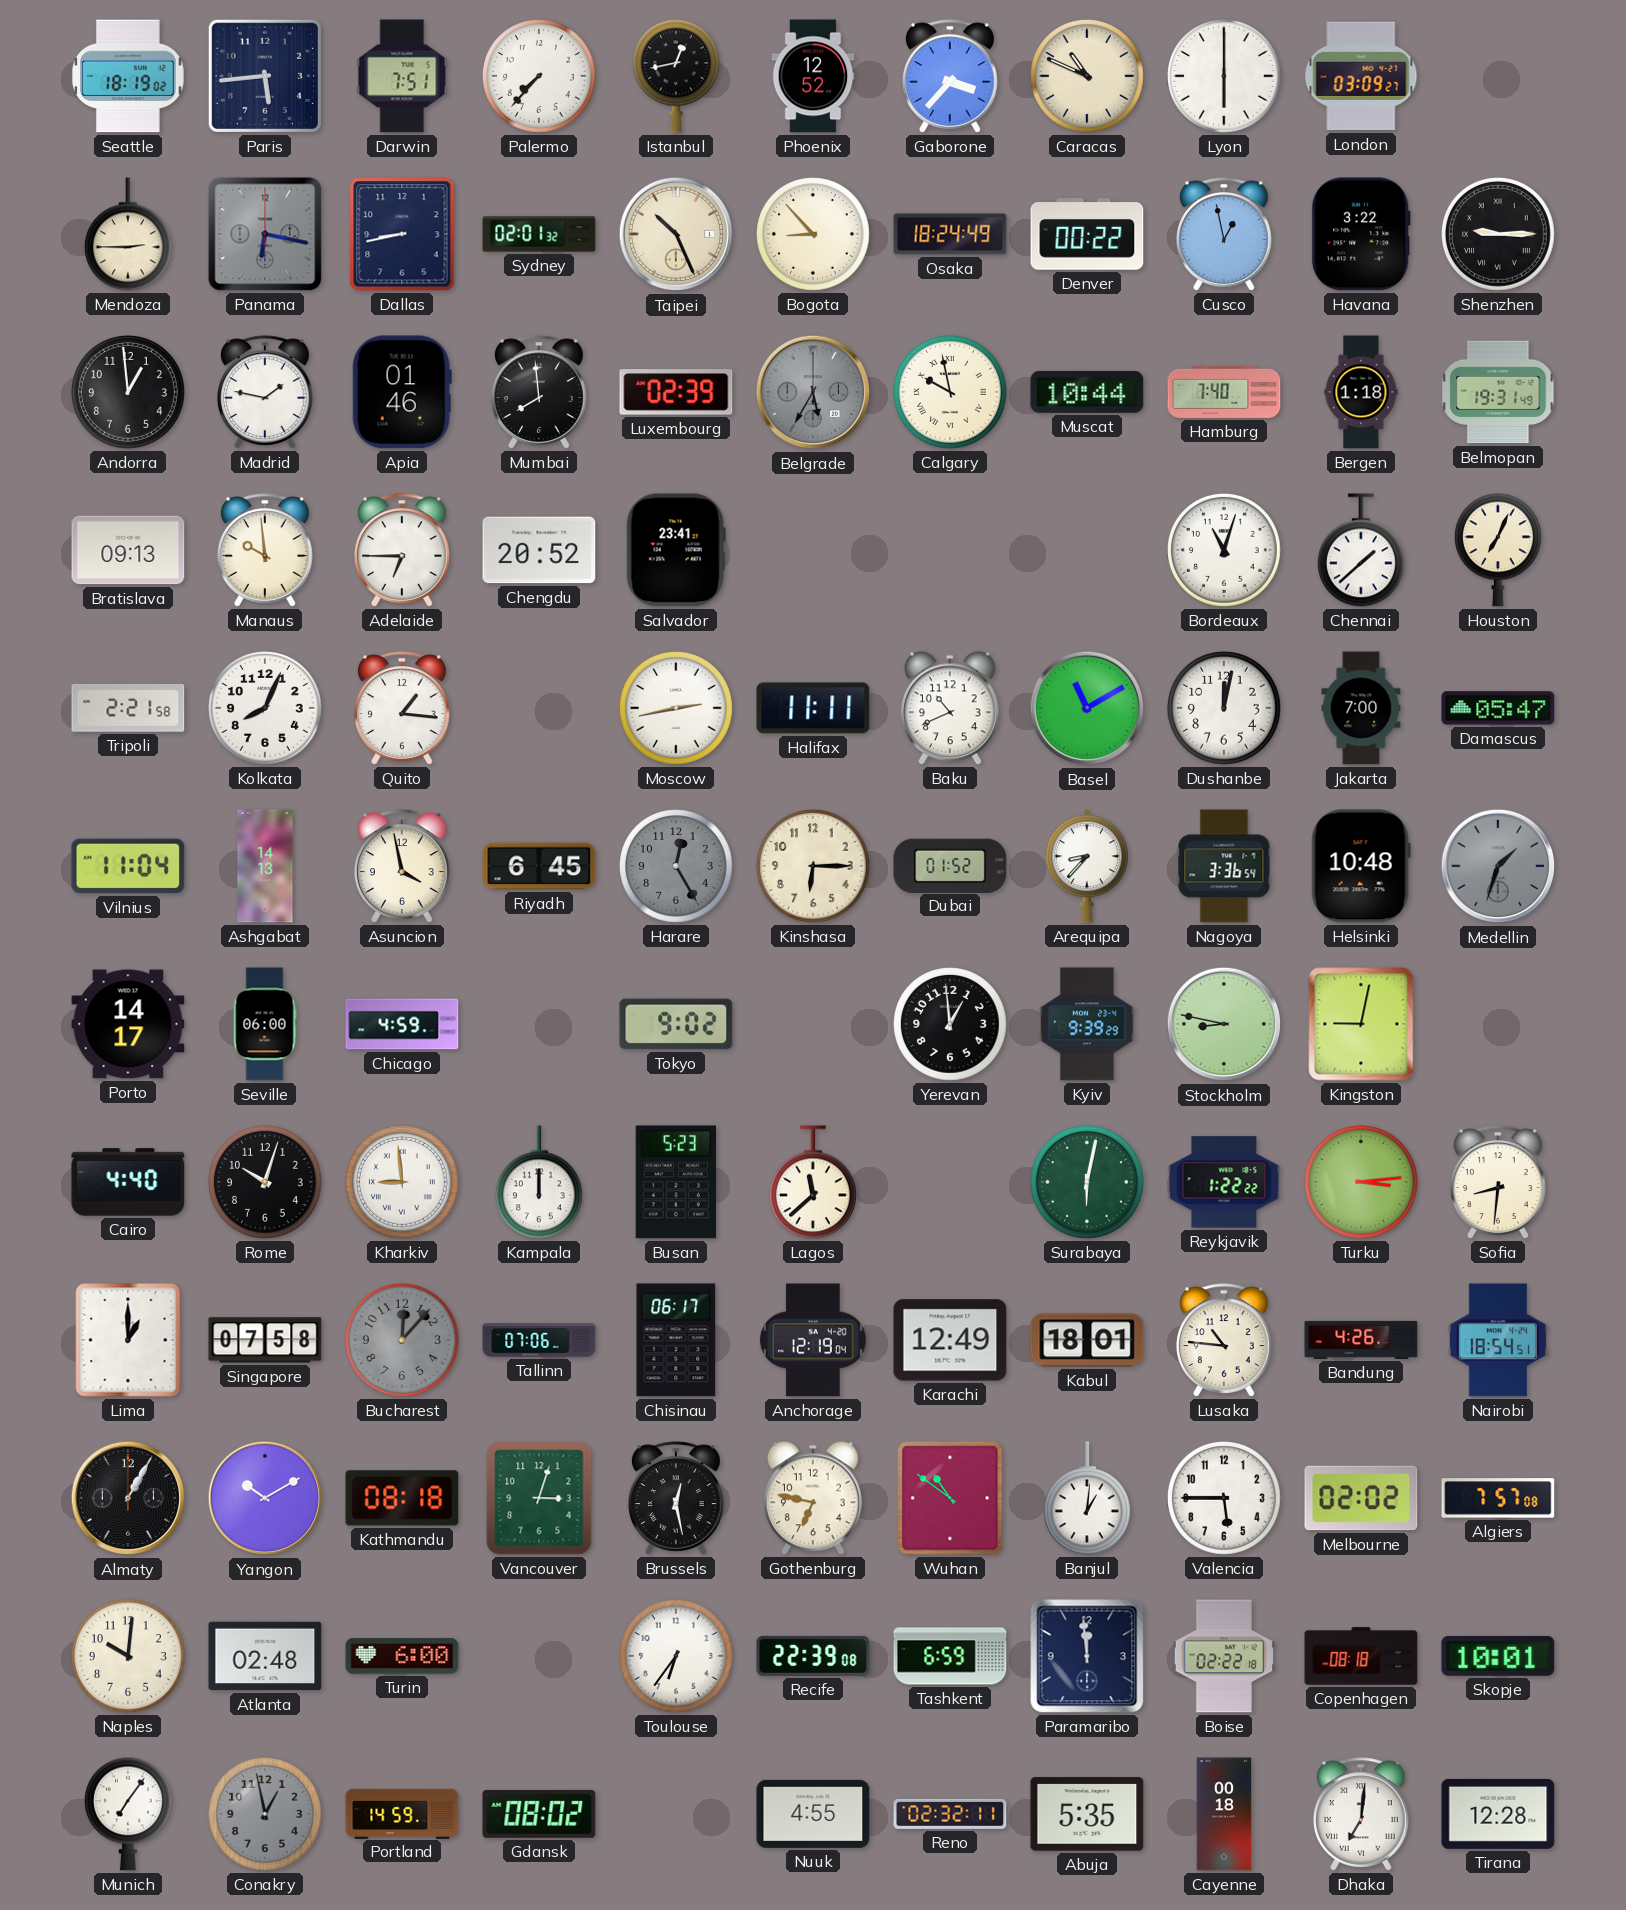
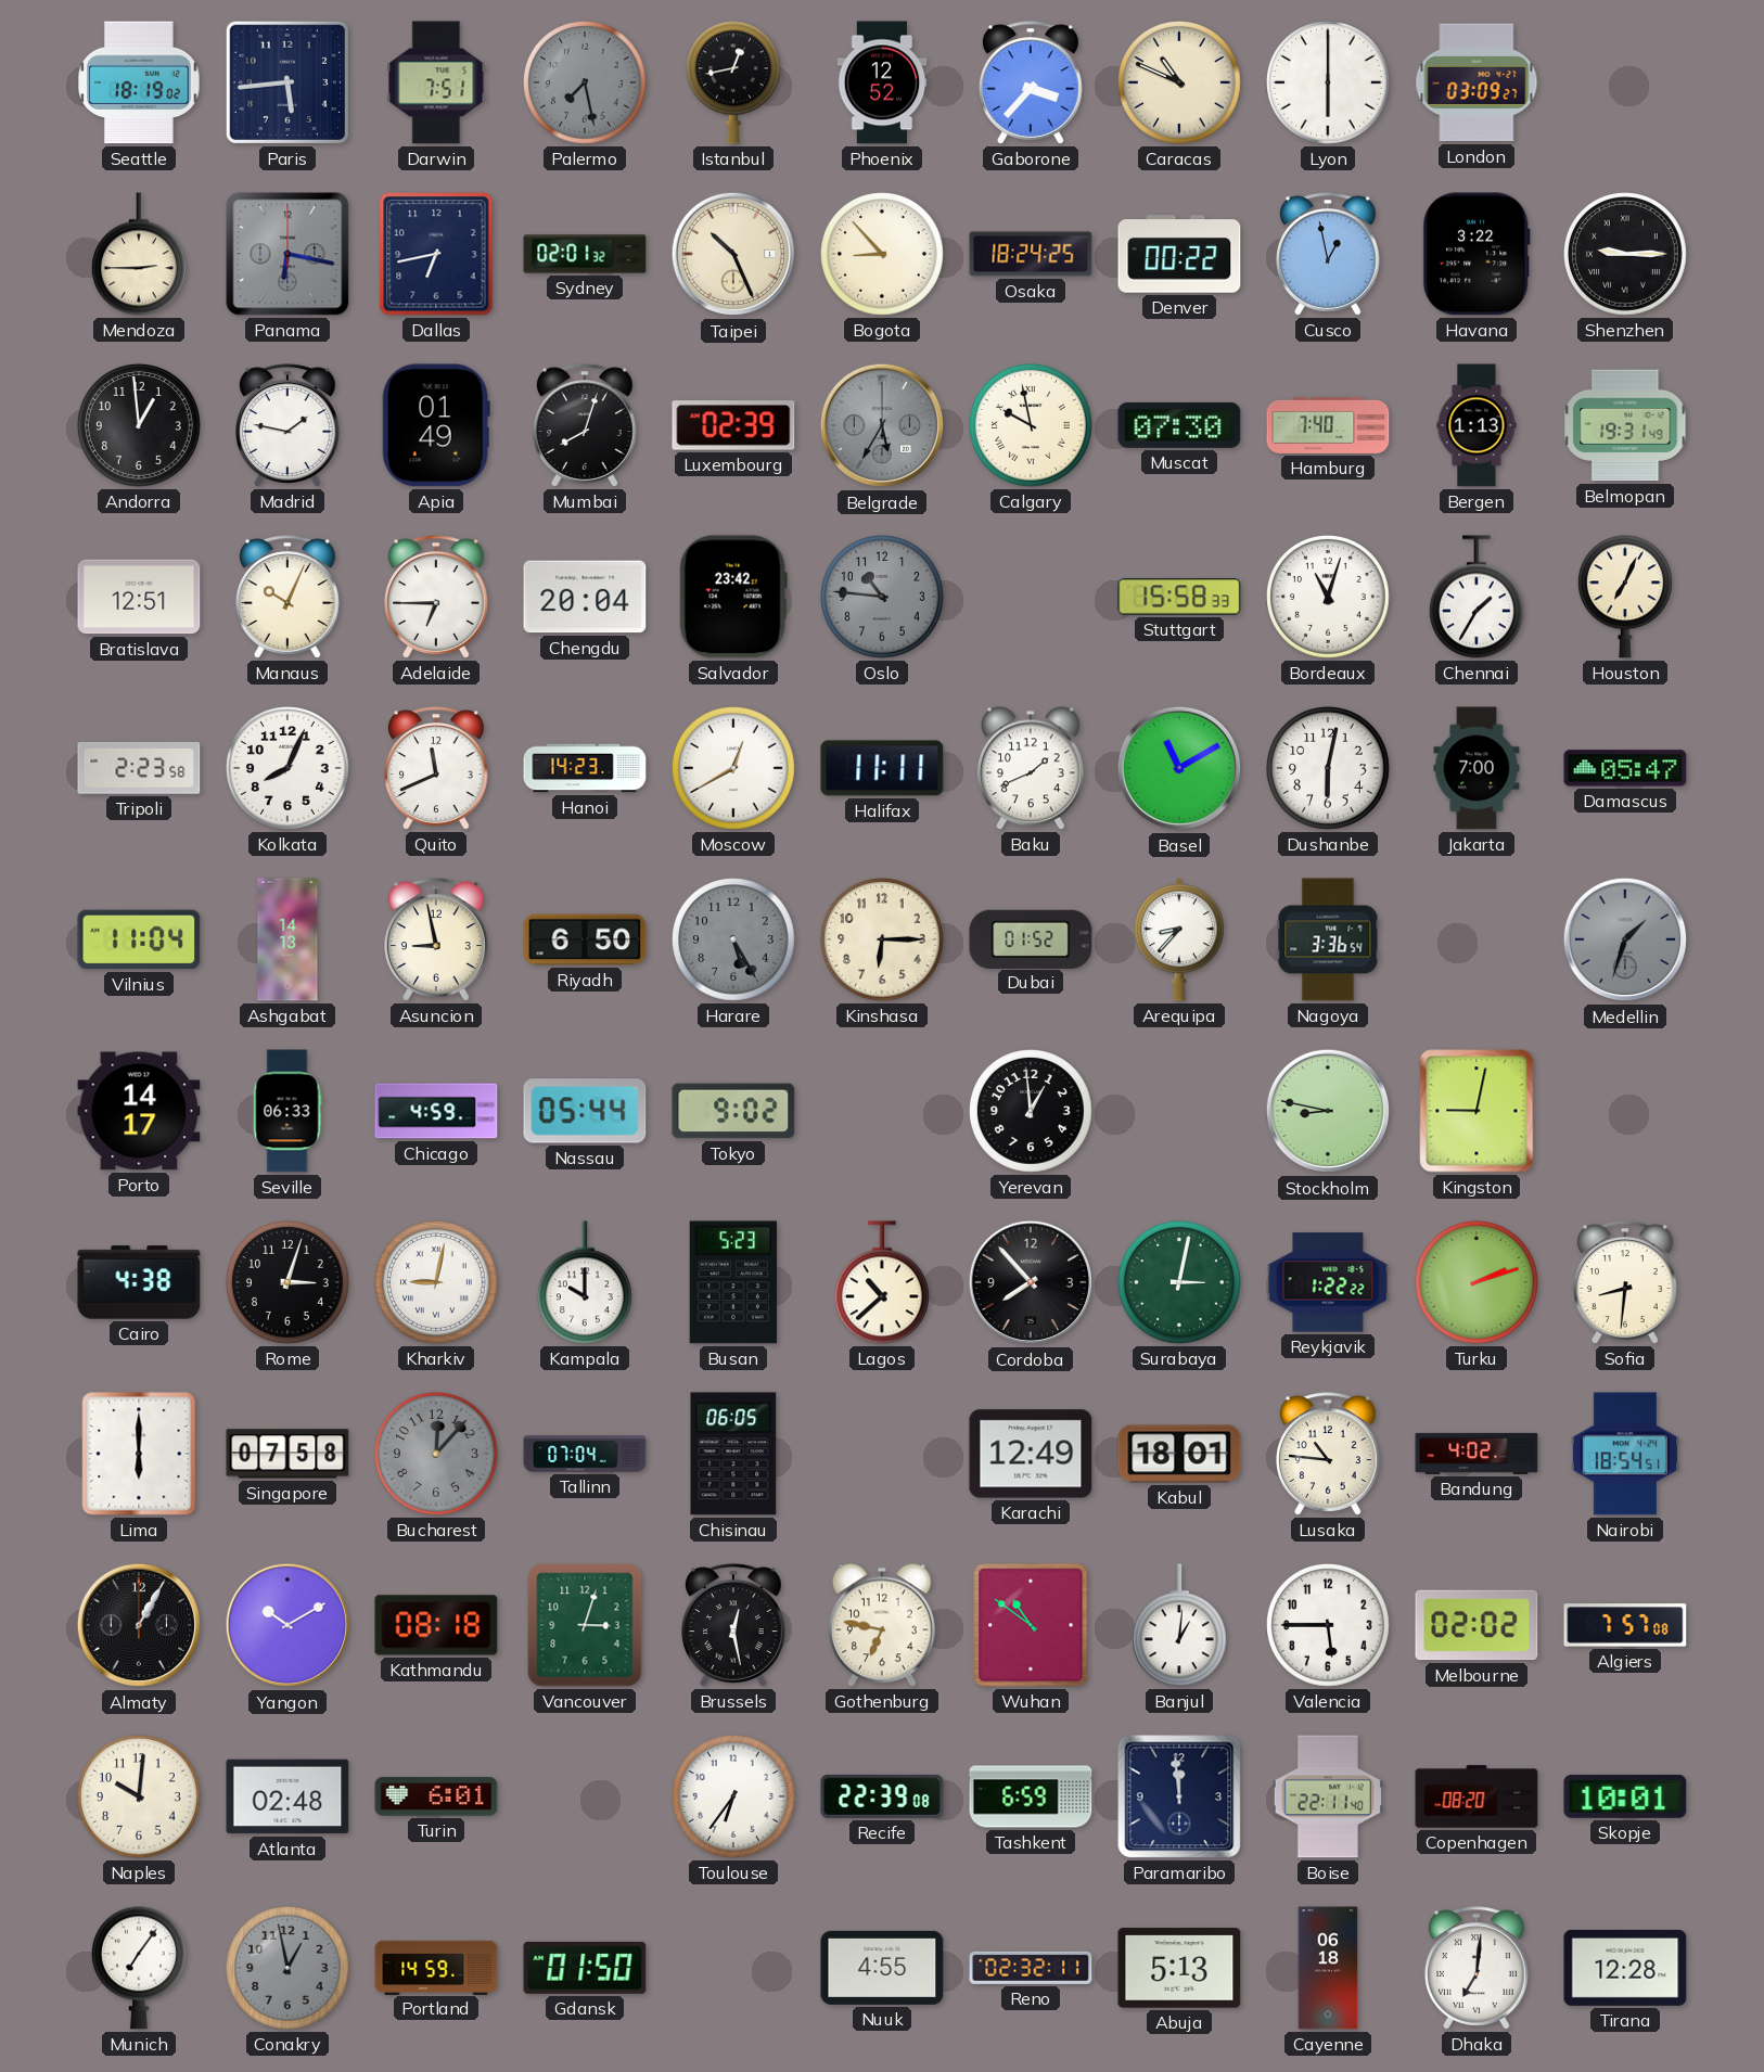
Palermo: 7:37 -> 7:28
Palermo dial: white -> grey
Dallas: 8:43 -> 6:43
Osaka: 18:24:49 -> 18:24:25
Apia: 01:46 -> 01:49
Mumbai: 7:59 -> 8:03
Muscat: 10:44 -> 07:30
Bergen: 1:18 -> 1:13
Bratislava: 09:13 -> 12:51
Manaus: 9:59 -> 10:04
Chengdu: 20:52 -> 20:04
Salvador: 23:41 -> 23:42
Oslo: none -> 10:46
Stuttgart: none -> 15:58
Chennai: 1:38 -> 1:35
Tripoli: 2:21 -> 2:23
Quito: 1:16 -> 11:41
Hanoi: none -> 14:23
Moscow: 2:43 -> 12:40
Baku: 10:41 -> 1:41
Dushanbe: 12:02 -> 6:02
Asuncion: 3:58 -> 8:58
Riyadh: 6:45 -> 6:50
Harare: 12:25 -> 5:25
Helsinki: 10:48 -> none
Seville: 06:00 -> 06:33
Nassau: none -> 05:44
Kyiv: 9:39 -> none
Cairo: 4:40 -> 4:38
Rome: 10:03 -> 3:03
Kharkiv: 8:59 -> 9:02
Kampala: 12:00 -> 10:00
Lagos: 11:38 -> 10:38
Cordoba: none -> 7:53
Surabaya: 6:02 -> 3:02
Turku: 3:14 -> 2:12
Lima: 1:00 -> 6:00
Tallinn: 07:06 -> 07:04
Chisinau: 06:17 -> 06:05
Anchorage: 12:19 -> none
Bandung: 4:26 -> 4:02
Turin: 6:00 -> 6:01
Boise: 02:22 -> 22:11
Copenhagen: 08:18 -> 08:20
Gdansk: 08:02 -> 01:50
Abuja: 5:35 -> 5:13
Cayenne: 00:18 -> 06:18
